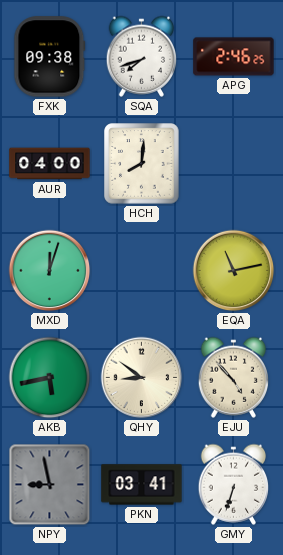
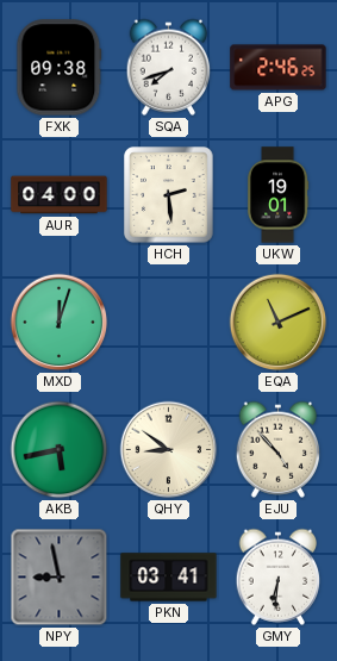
HCH: 8:01 -> 2:29
UKW: none -> 19:01
EQA: 11:13 -> 11:11
GMY: 6:33 -> 6:31
